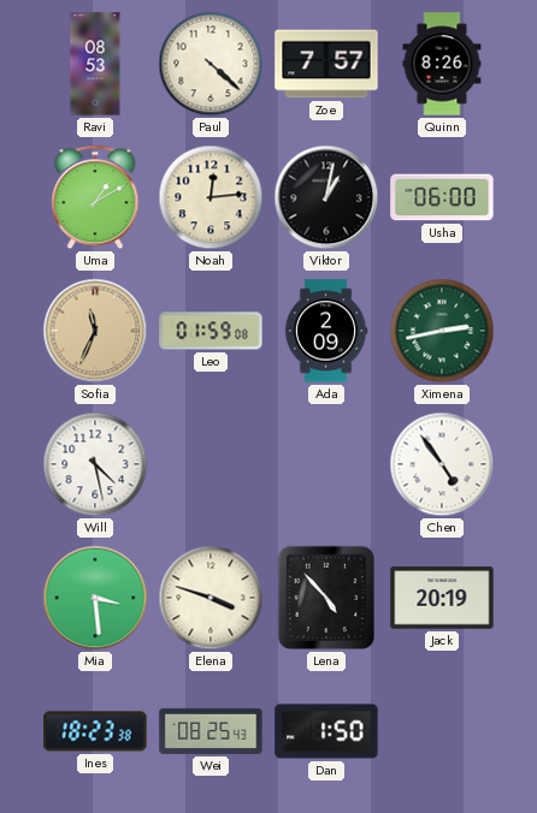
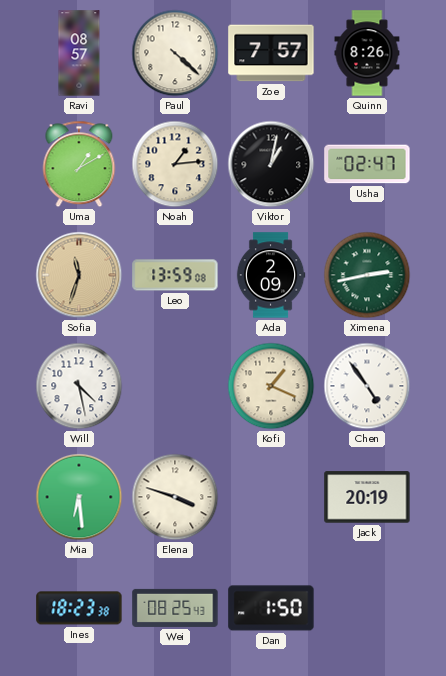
Ravi: 08:53 -> 08:57
Noah: 12:14 -> 1:14
Usha: 06:00 -> 02:47
Sofia: 11:34 -> 11:33
Leo: 01:59 -> 13:59
Kofi: none -> 1:19
Mia: 3:29 -> 6:29
Lena: 4:53 -> none
